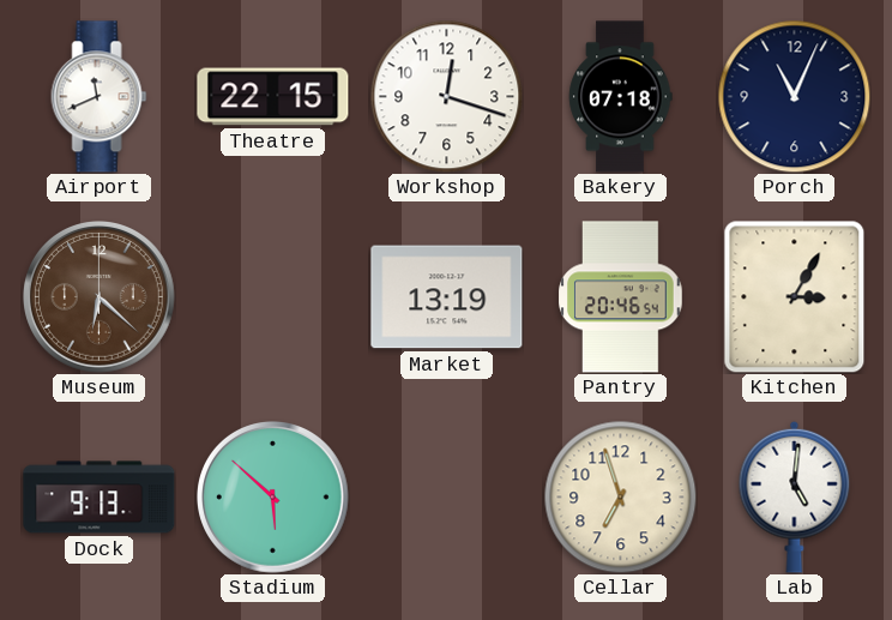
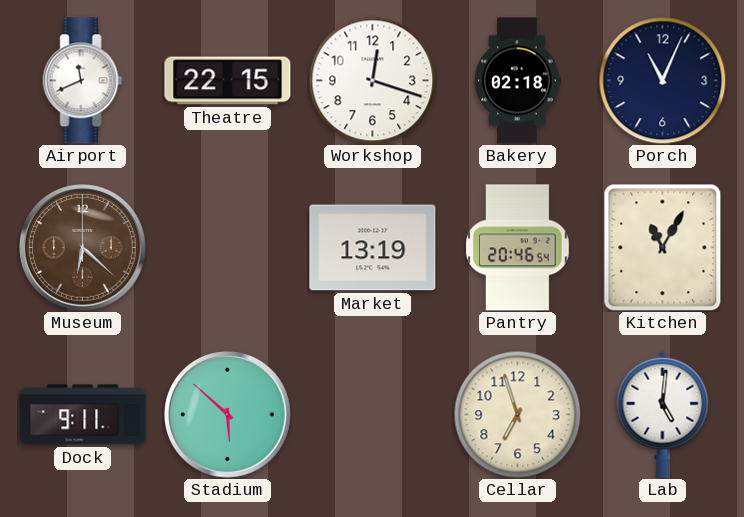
Bakery: 07:18 -> 02:18
Kitchen: 3:05 -> 11:05
Dock: 9:13 -> 9:11
